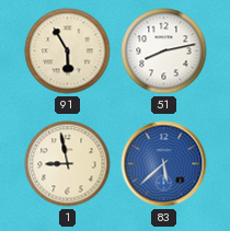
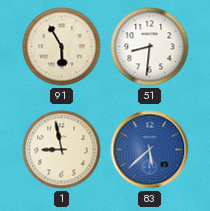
51: 8:13 -> 8:31
